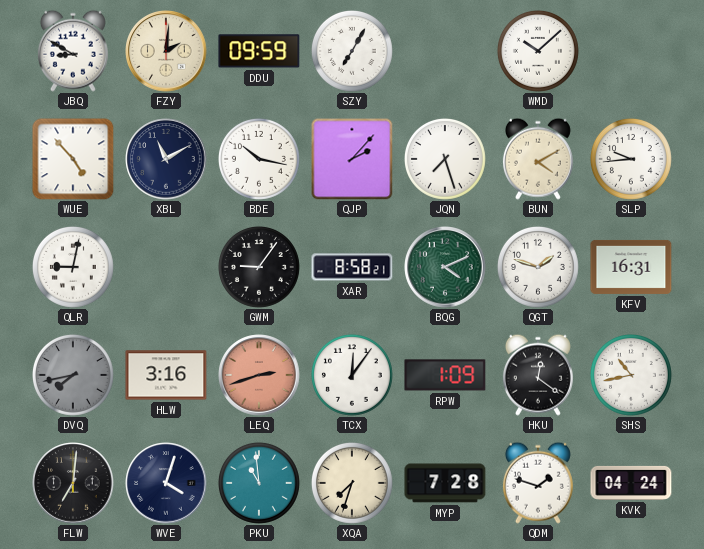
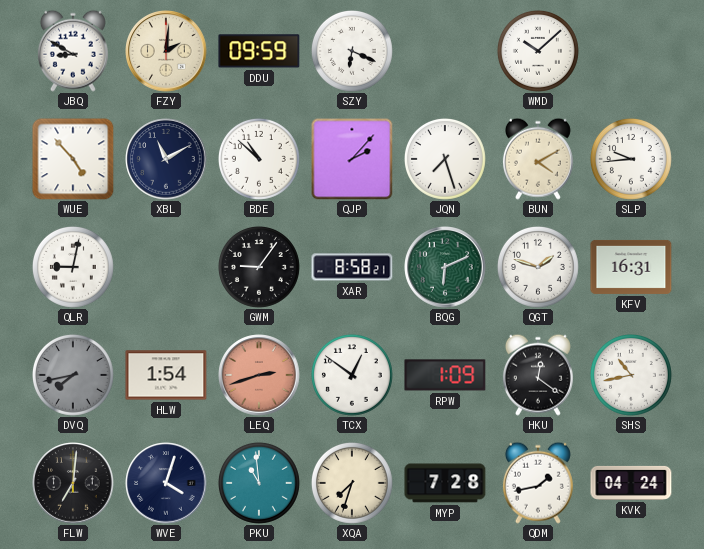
SZY: 7:05 -> 6:19
BDE: 10:17 -> 10:52
BQG: 4:11 -> 6:11
HLW: 3:16 -> 1:54
TCX: 12:06 -> 12:51
QDM: 1:48 -> 1:43
